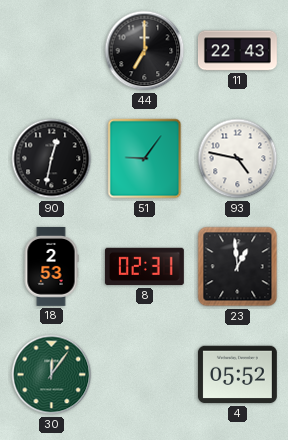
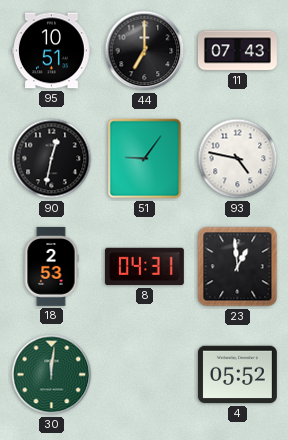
95: none -> 10:51
11: 22:43 -> 07:43
8: 02:31 -> 04:31
30: 12:06 -> 12:01
